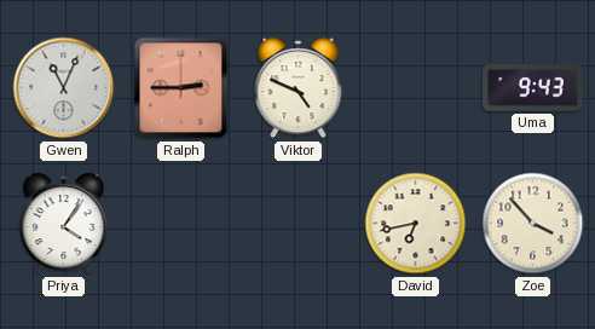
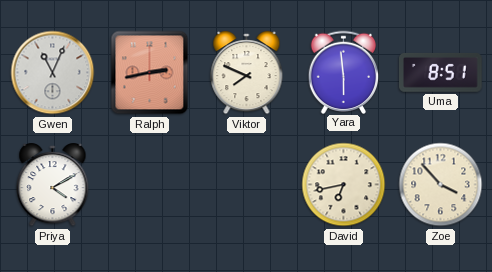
Ralph: 2:45 -> 2:43
Viktor: 4:49 -> 7:49
Yara: none -> 5:59
Uma: 9:43 -> 8:51
Priya: 4:06 -> 4:10
